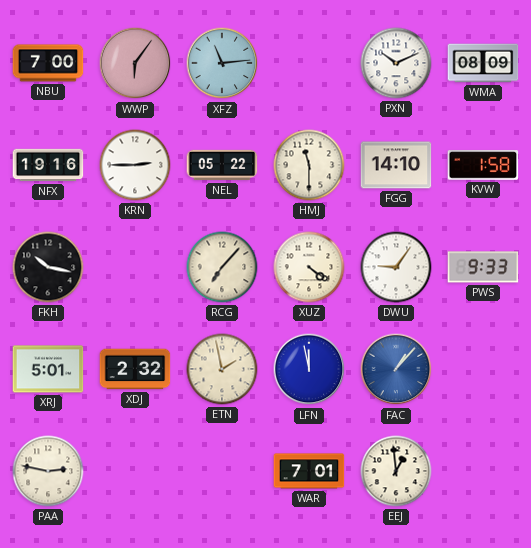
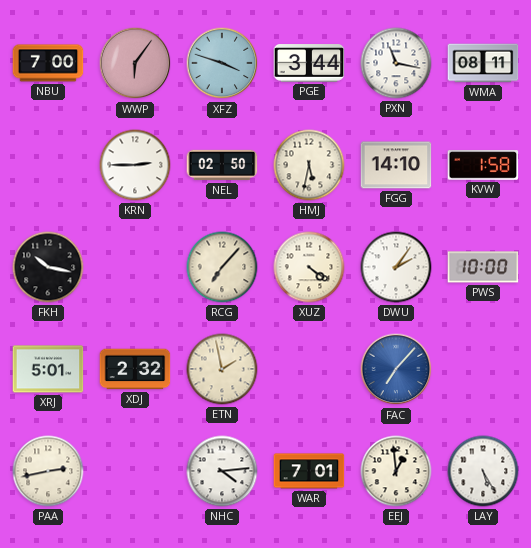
XFZ: 11:14 -> 3:48
PGE: none -> 3:44
PXN: 10:11 -> 11:17
WMA: 08:09 -> 08:11
NFX: 19:16 -> none
NEL: 05:22 -> 02:50
HMJ: 11:30 -> 5:32
DWU: 9:06 -> 2:06
PWS: 9:33 -> 10:00
LFN: 11:58 -> none
FAC: 1:07 -> 7:07
PAA: 2:47 -> 2:43
NHC: none -> 4:14
LAY: none -> 5:25
